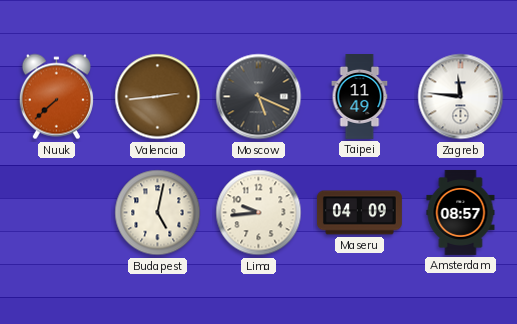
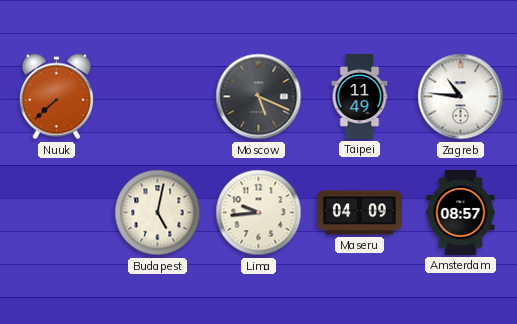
Valencia: 2:44 -> none
Zagreb: 11:46 -> 10:46
